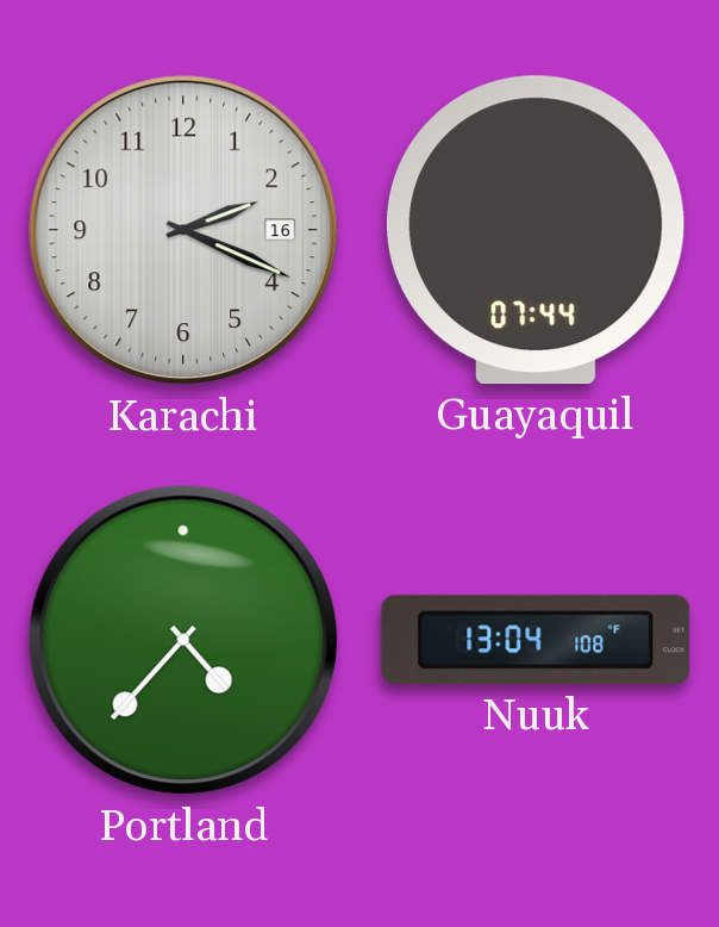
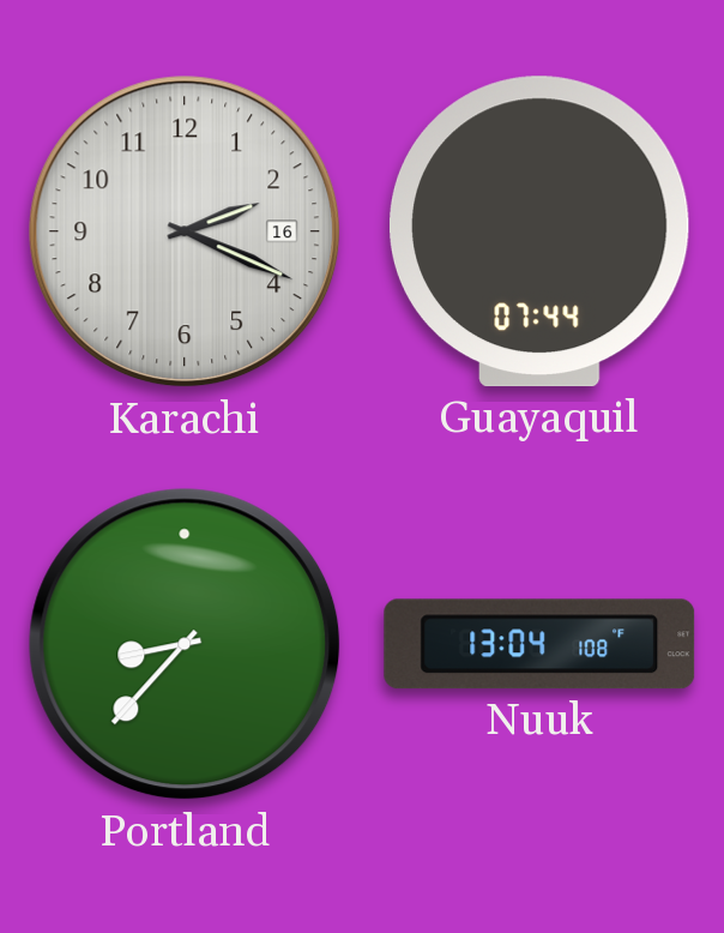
Portland: 4:37 -> 8:37
